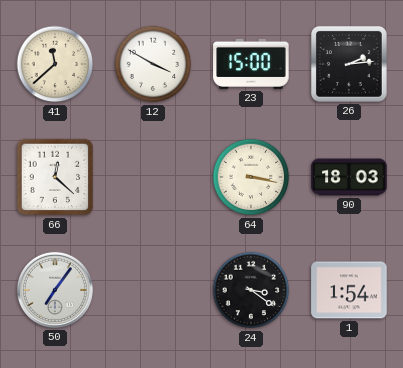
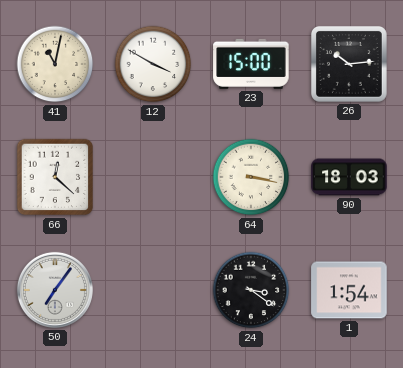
41: 11:38 -> 11:02
26: 2:14 -> 10:14
